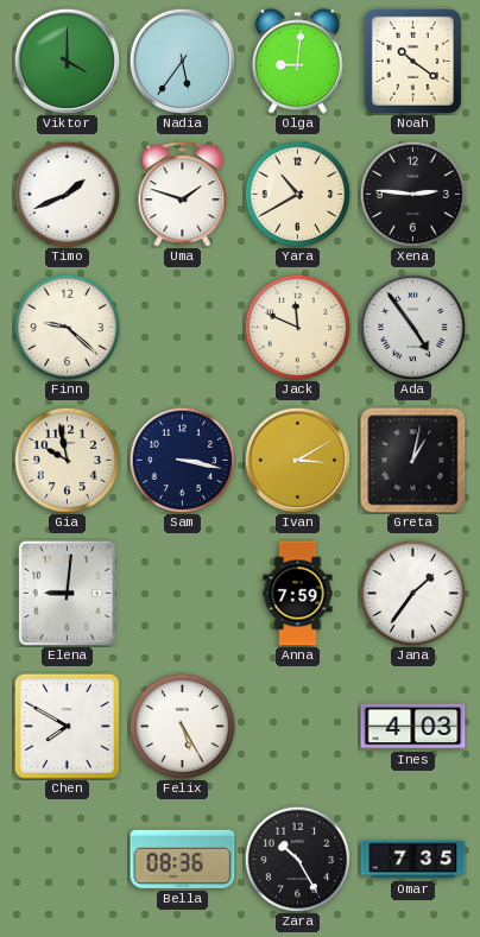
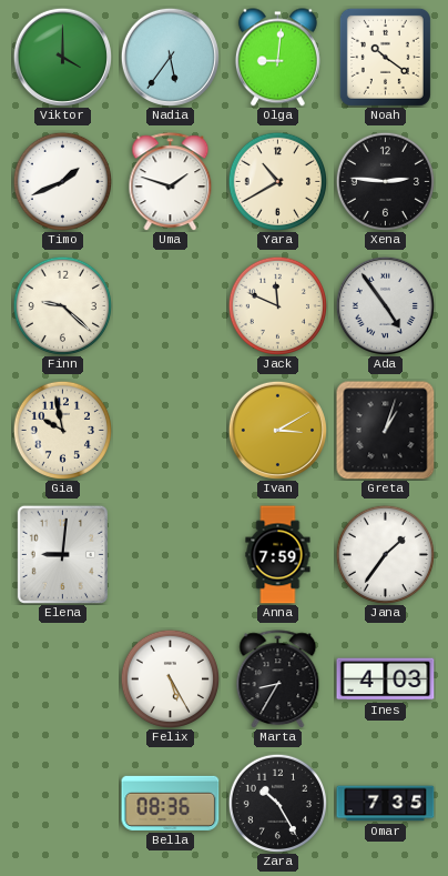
Sam: 3:17 -> none
Greta: 1:02 -> 1:03
Chen: 7:50 -> none
Marta: none -> 8:35
